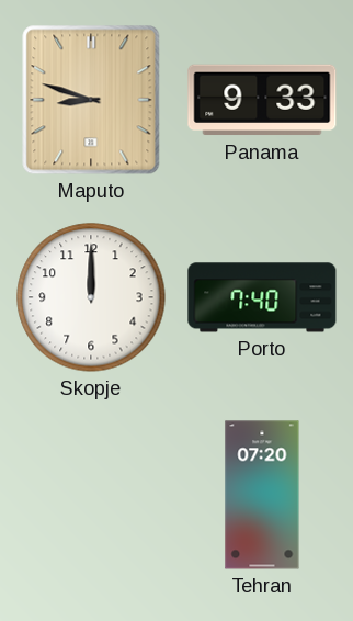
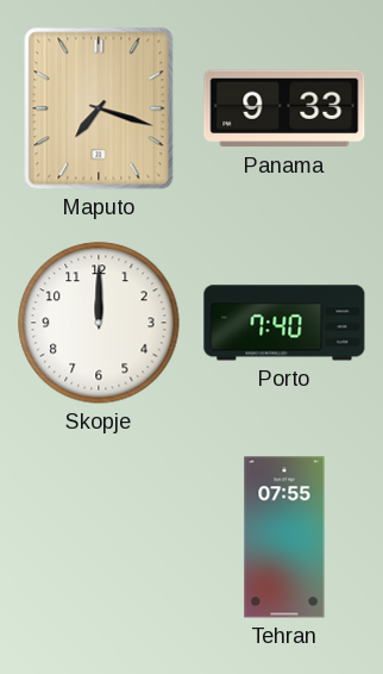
Maputo: 8:48 -> 7:18
Tehran: 07:20 -> 07:55
